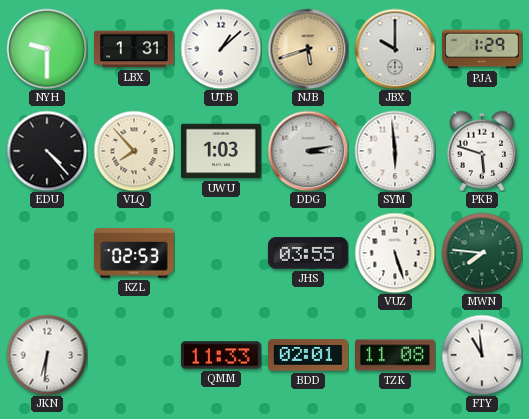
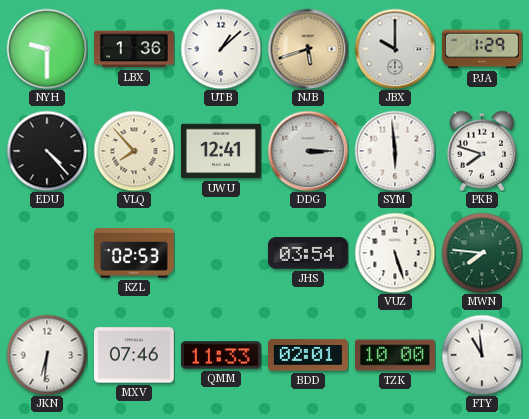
LBX: 1:31 -> 1:36
UWU: 1:03 -> 12:41
DDG: 3:13 -> 3:15
PKB: 5:48 -> 7:48
JHS: 03:55 -> 03:54
MXV: none -> 07:46
TZK: 11:08 -> 10:00
